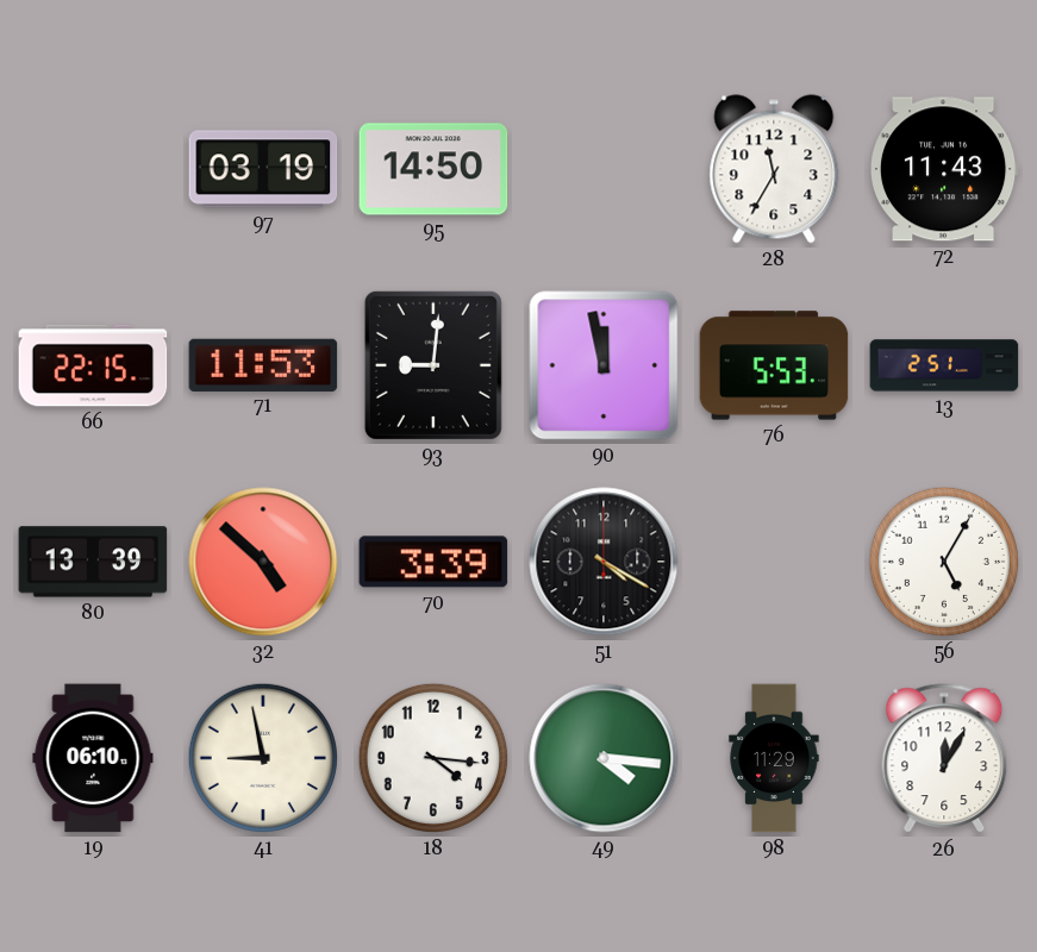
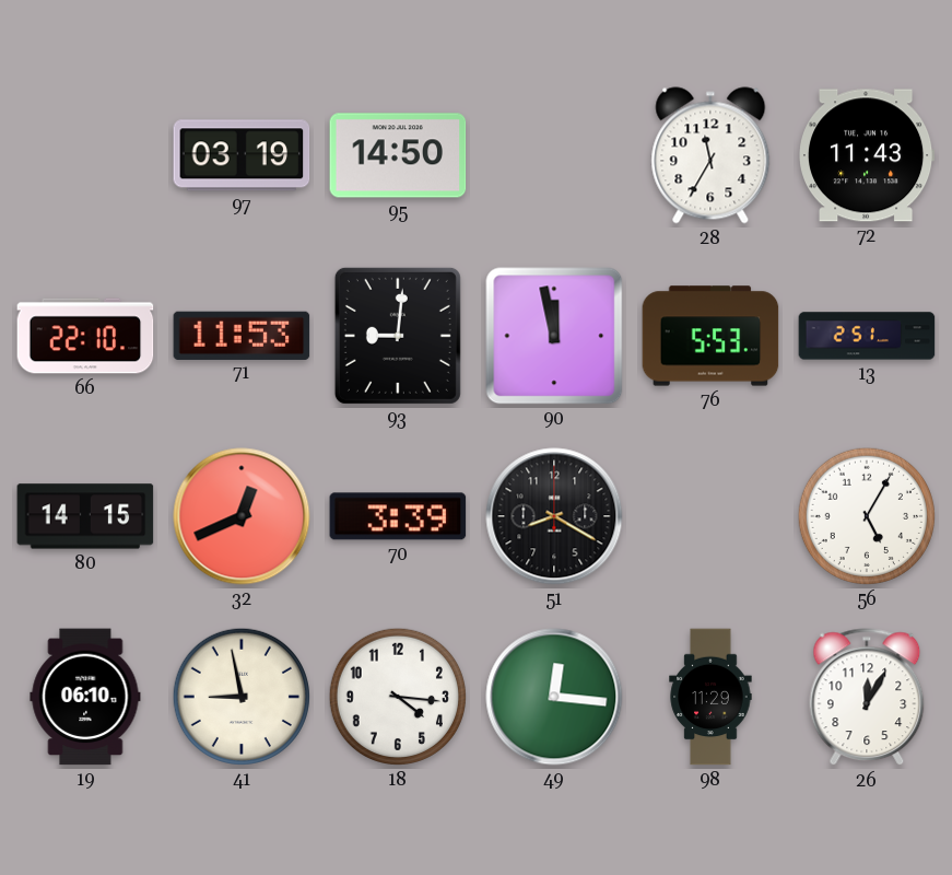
66: 22:15 -> 22:10
80: 13:39 -> 14:15
32: 4:52 -> 12:41
51: 4:20 -> 8:20
49: 4:16 -> 12:16
